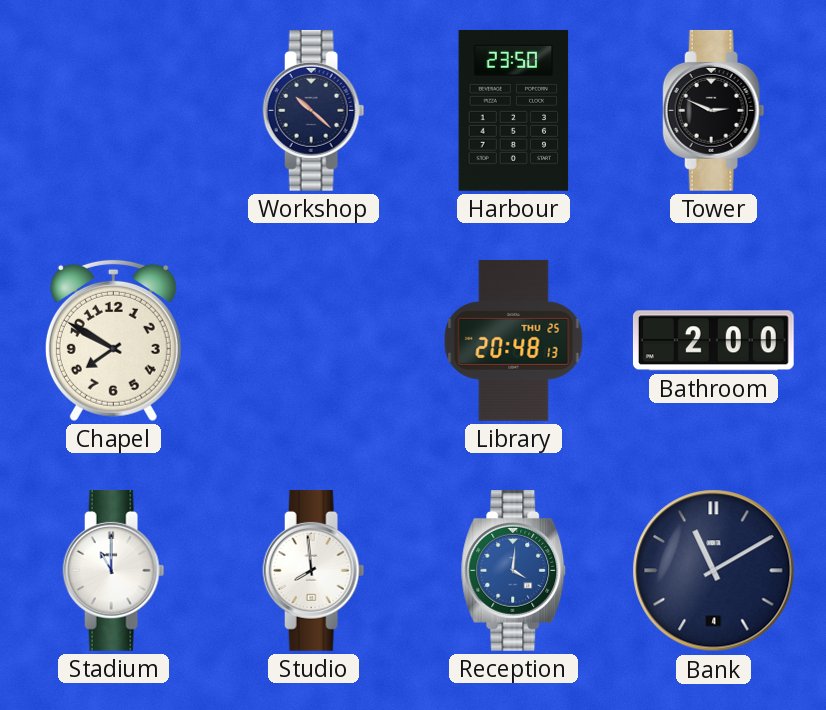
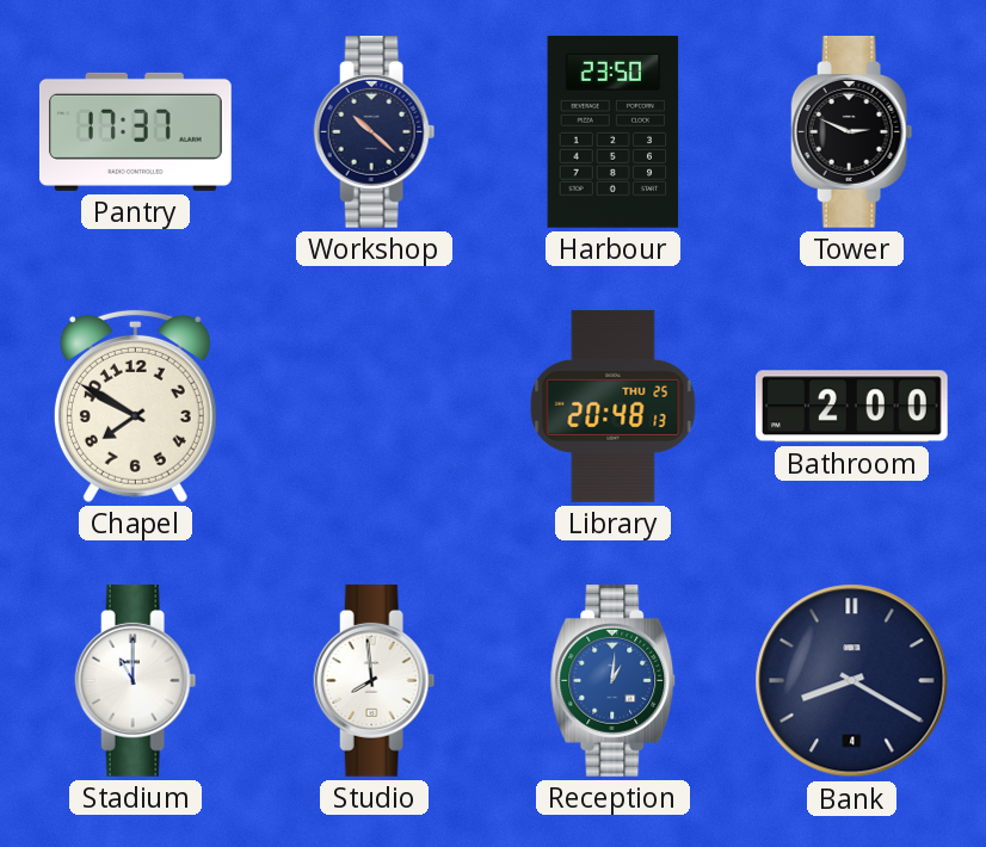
Pantry: none -> 17:37
Reception: 4:01 -> 1:01
Bank: 11:10 -> 8:20
